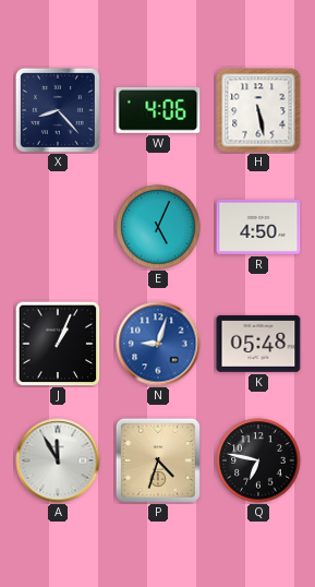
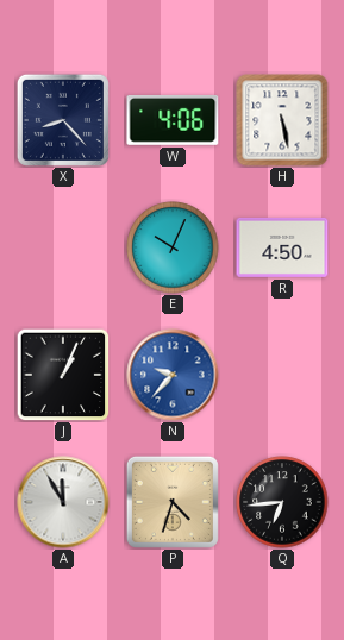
E: 5:04 -> 10:04
N: 9:03 -> 9:37
K: 05:48 -> none
Q: 6:47 -> 6:44
